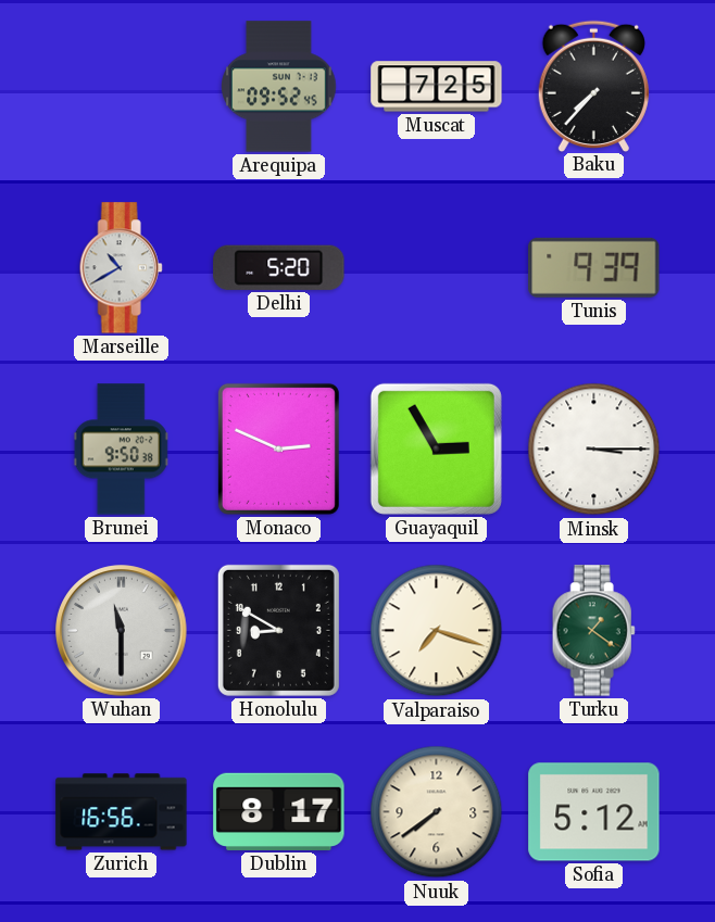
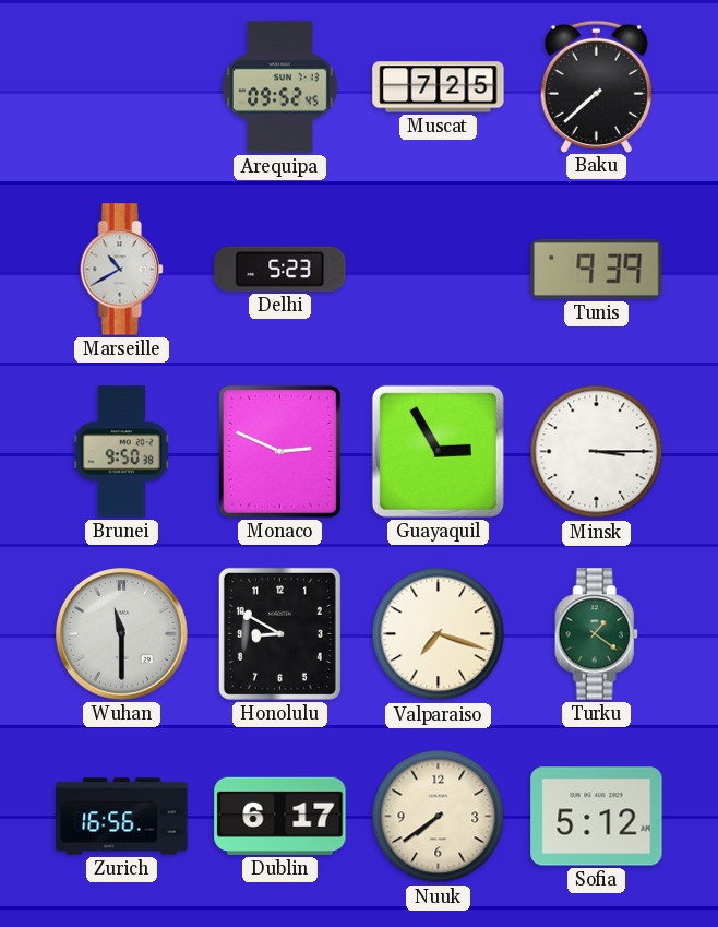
Baku: 7:37 -> 7:38
Delhi: 5:20 -> 5:23
Dublin: 8:17 -> 6:17
